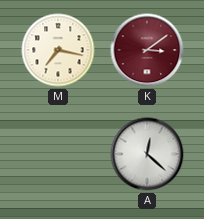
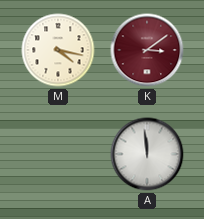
M: 7:17 -> 4:17
A: 12:22 -> 11:59
